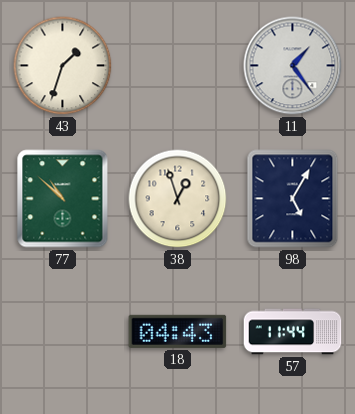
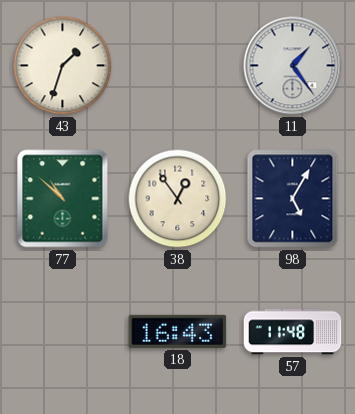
38: 12:57 -> 12:54
18: 04:43 -> 16:43
57: 11:44 -> 11:48
